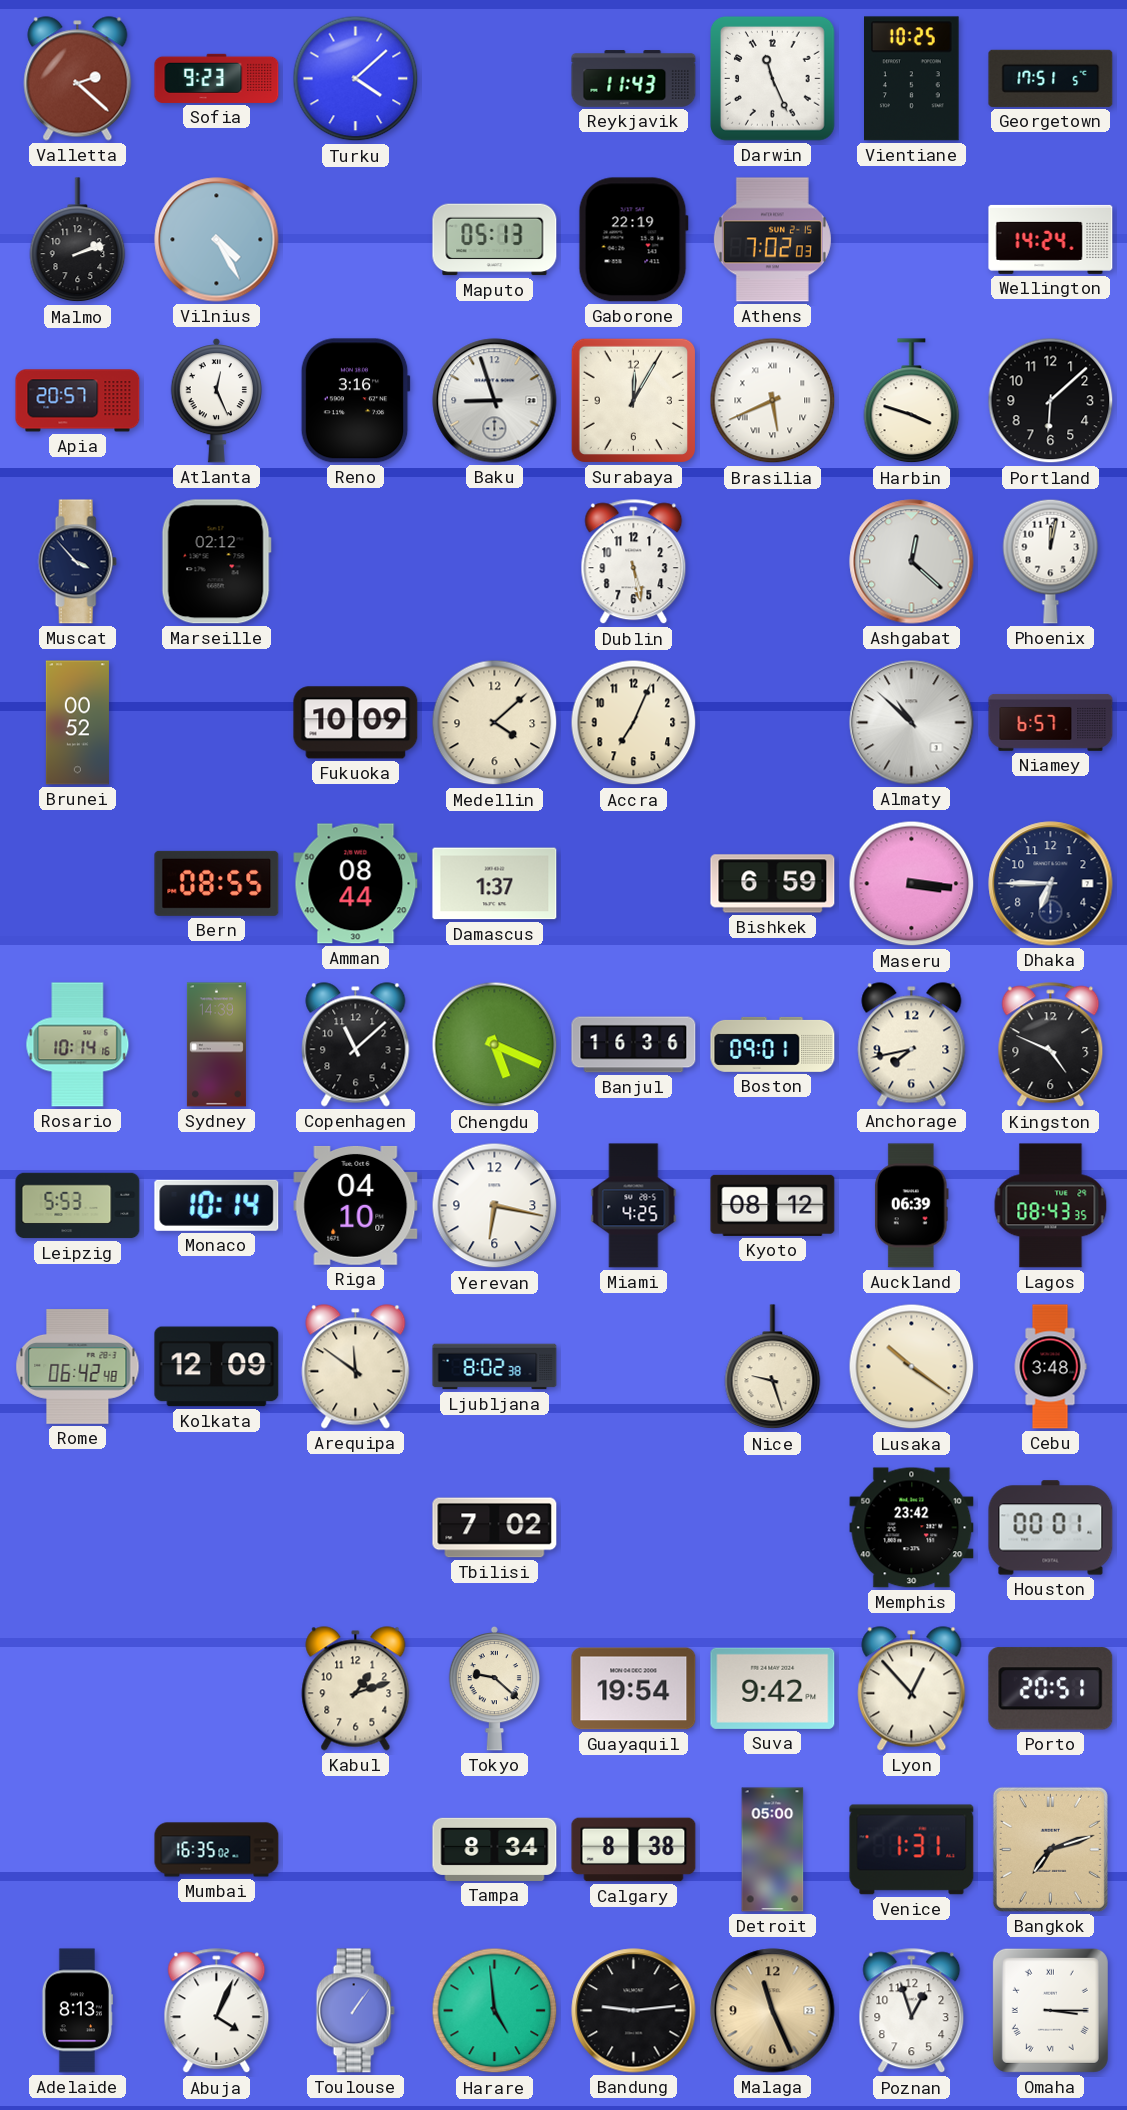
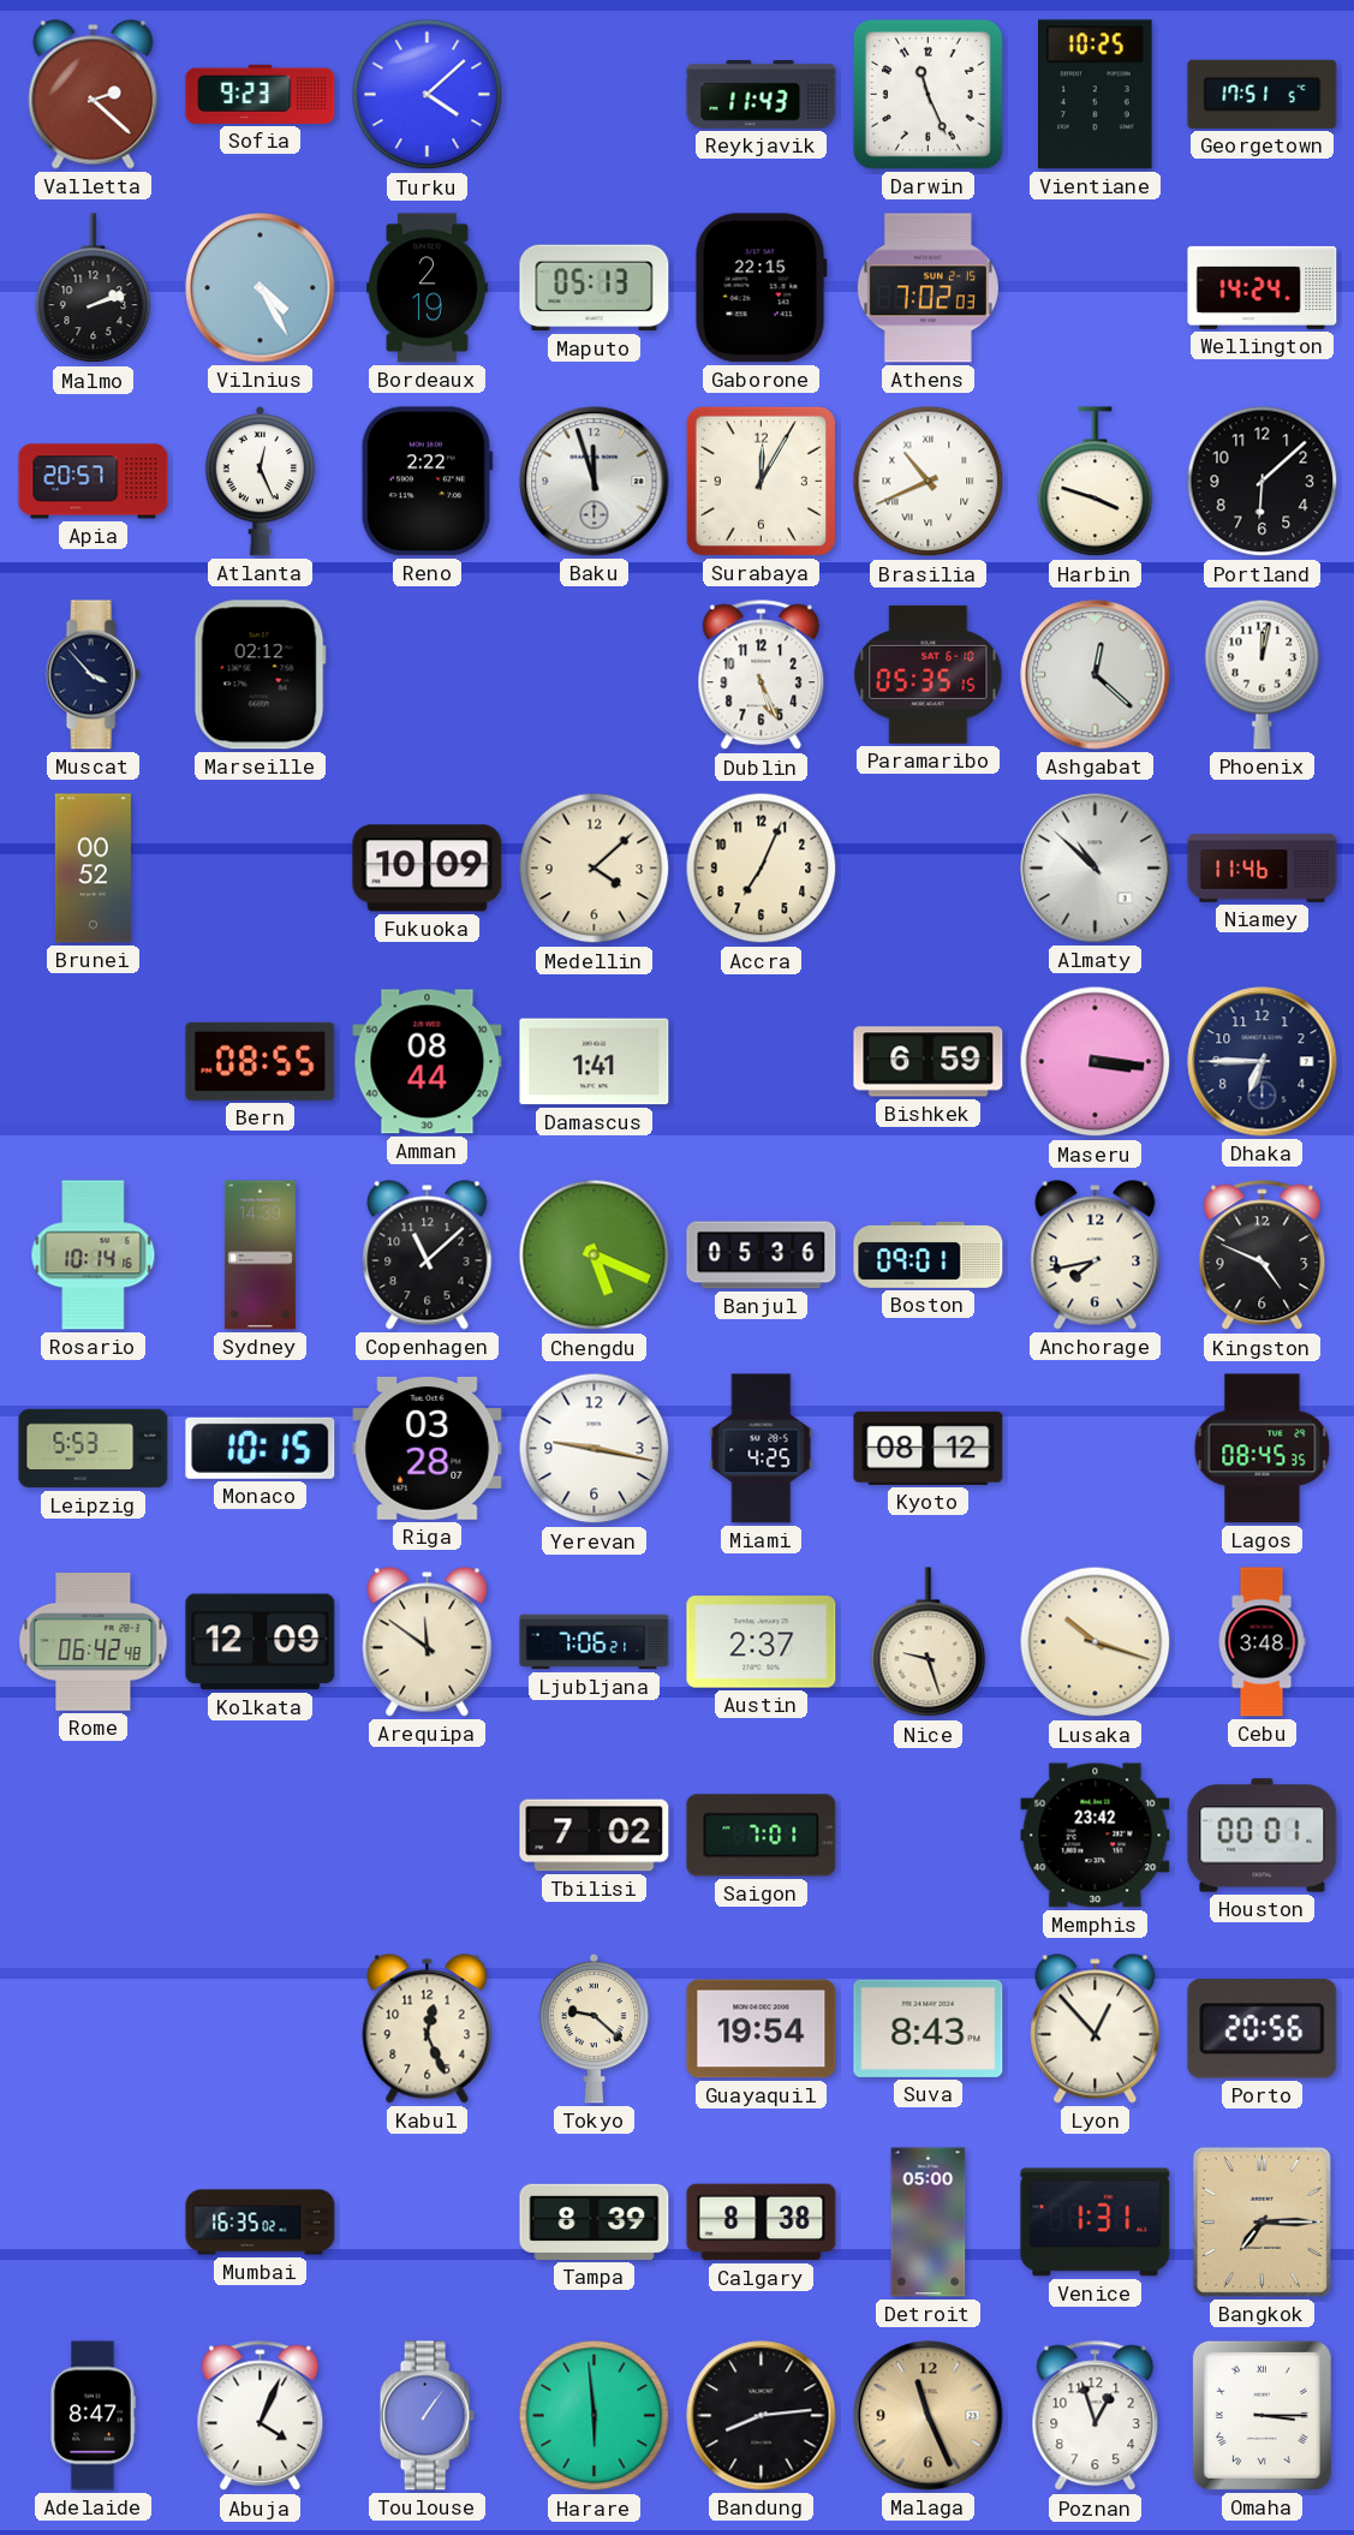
Bordeaux: none -> 2:19
Gaborone: 22:19 -> 22:15
Reno: 3:16 -> 2:22
Baku: 8:57 -> 11:57
Brasilia: 5:41 -> 10:41
Dublin: 5:28 -> 5:26
Paramaribo: none -> 05:35
Niamey: 6:57 -> 11:46
Damascus: 1:37 -> 1:41
Banjul: 16:36 -> 05:36
Monaco: 10:14 -> 10:15
Riga: 04:10 -> 03:28
Yerevan: 6:17 -> 9:17
Auckland: 06:39 -> none
Lagos: 08:43 -> 08:45
Ljubljana: 8:02 -> 7:06
Austin: none -> 2:37
Lusaka: 10:21 -> 10:18
Saigon: none -> 7:01
Kabul: 1:12 -> 12:26
Suva: 9:42 -> 8:43
Porto: 20:51 -> 20:56
Tampa: 8:34 -> 8:39
Bangkok: 7:12 -> 7:15
Adelaide: 8:13 -> 8:47
Harare: 4:59 -> 5:59
Bandung: 9:14 -> 8:14
